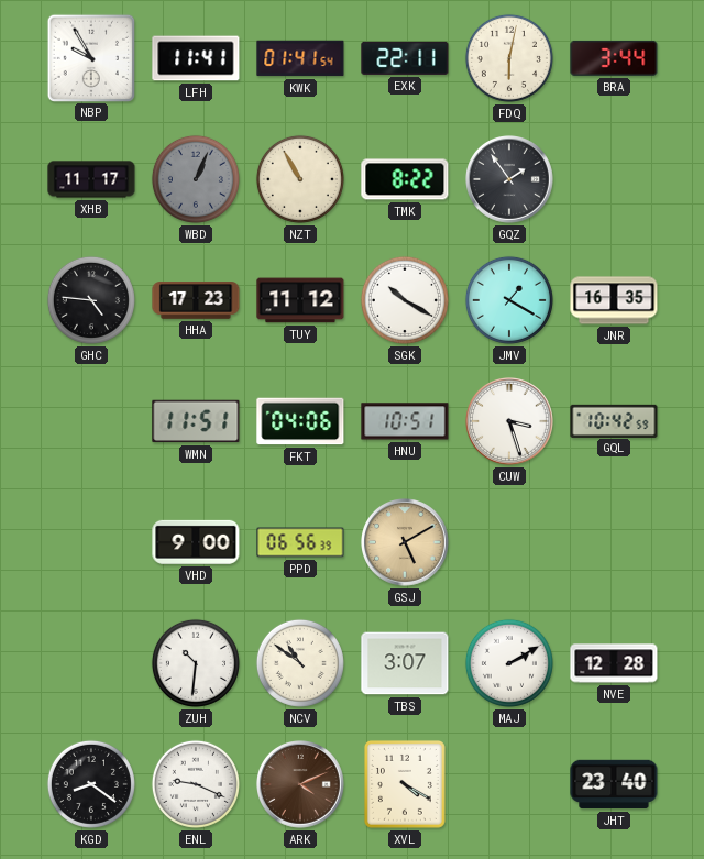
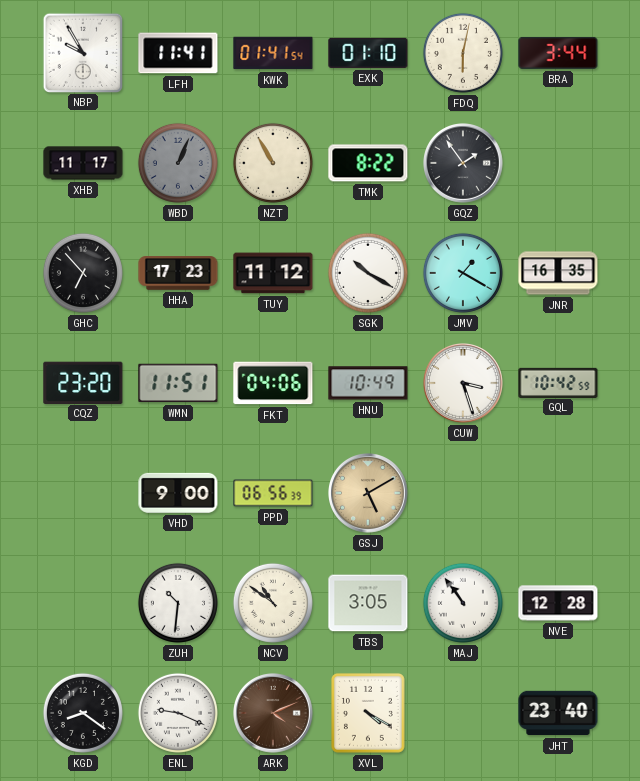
EXK: 22:11 -> 01:10
GHC: 4:46 -> 6:53
CQZ: none -> 23:20
HNU: 10:51 -> 10:49
TBS: 3:07 -> 3:05
MAJ: 2:10 -> 10:54
